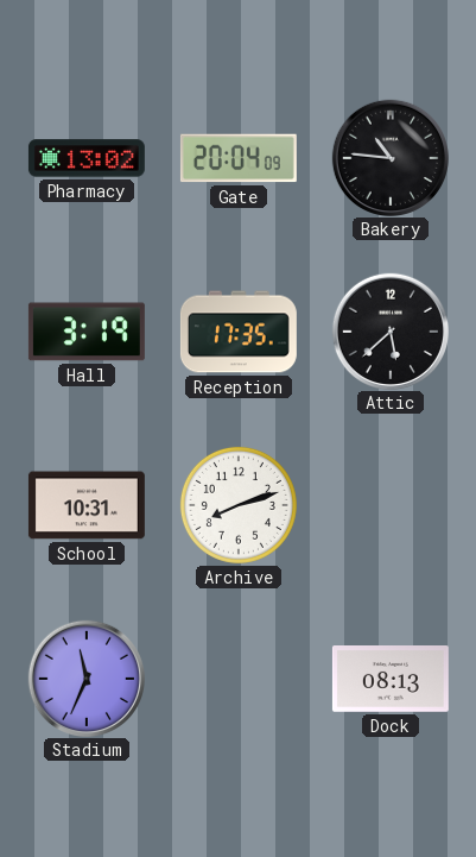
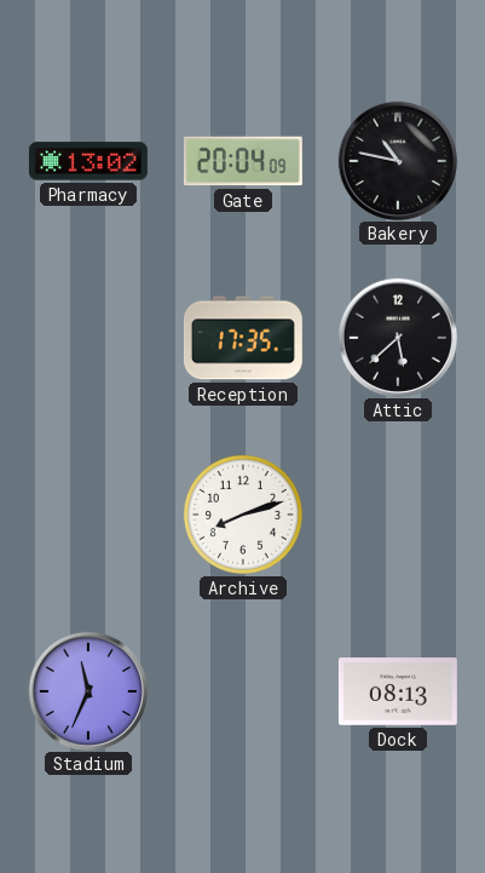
Bakery: 10:46 -> 10:47
Hall: 3:19 -> none
School: 10:31 -> none
